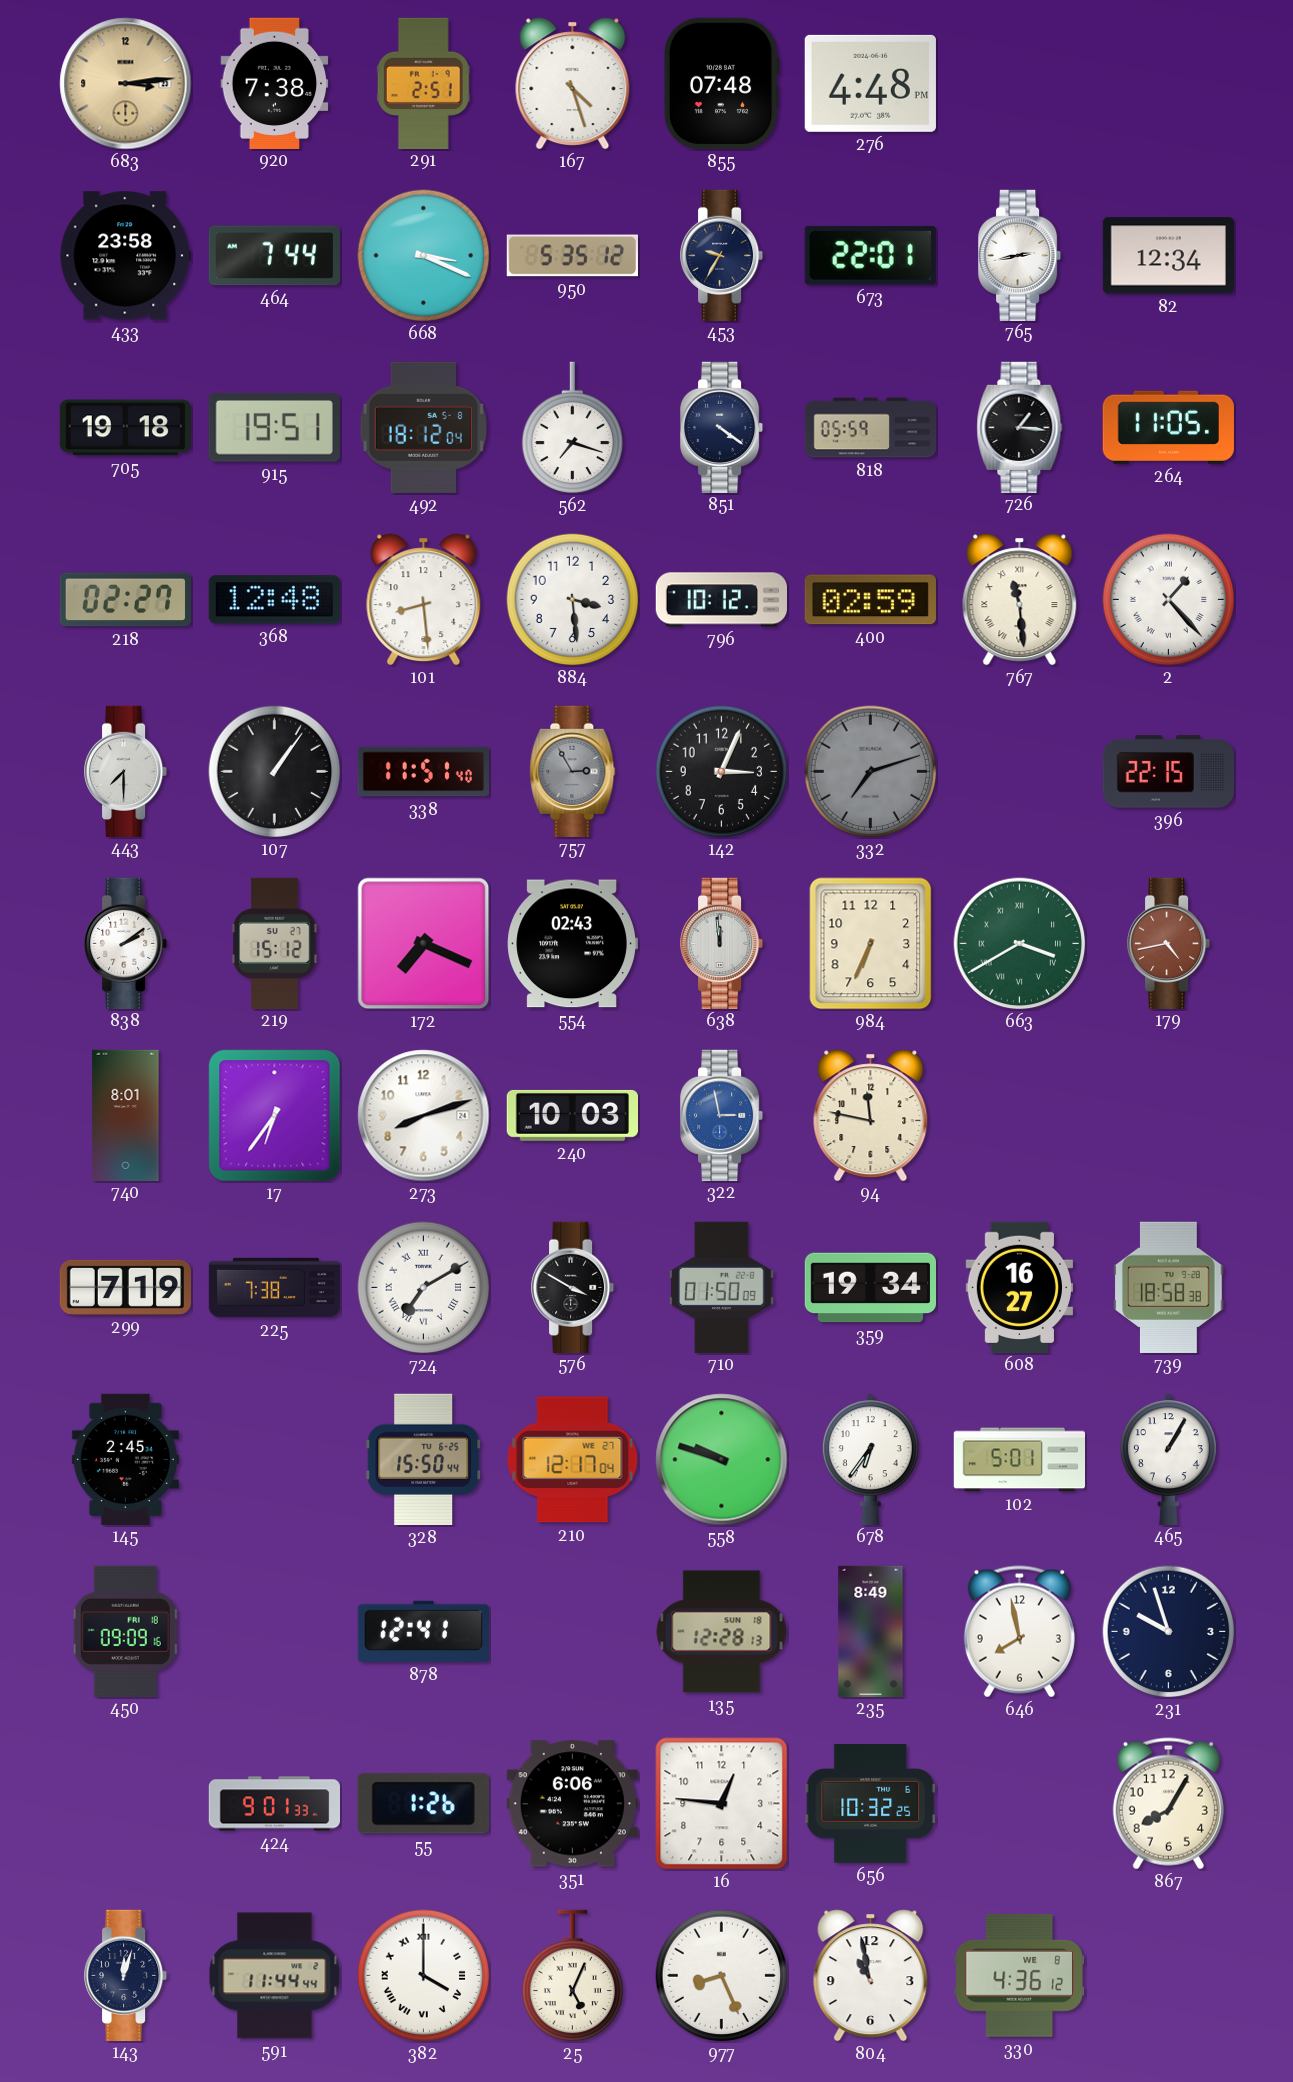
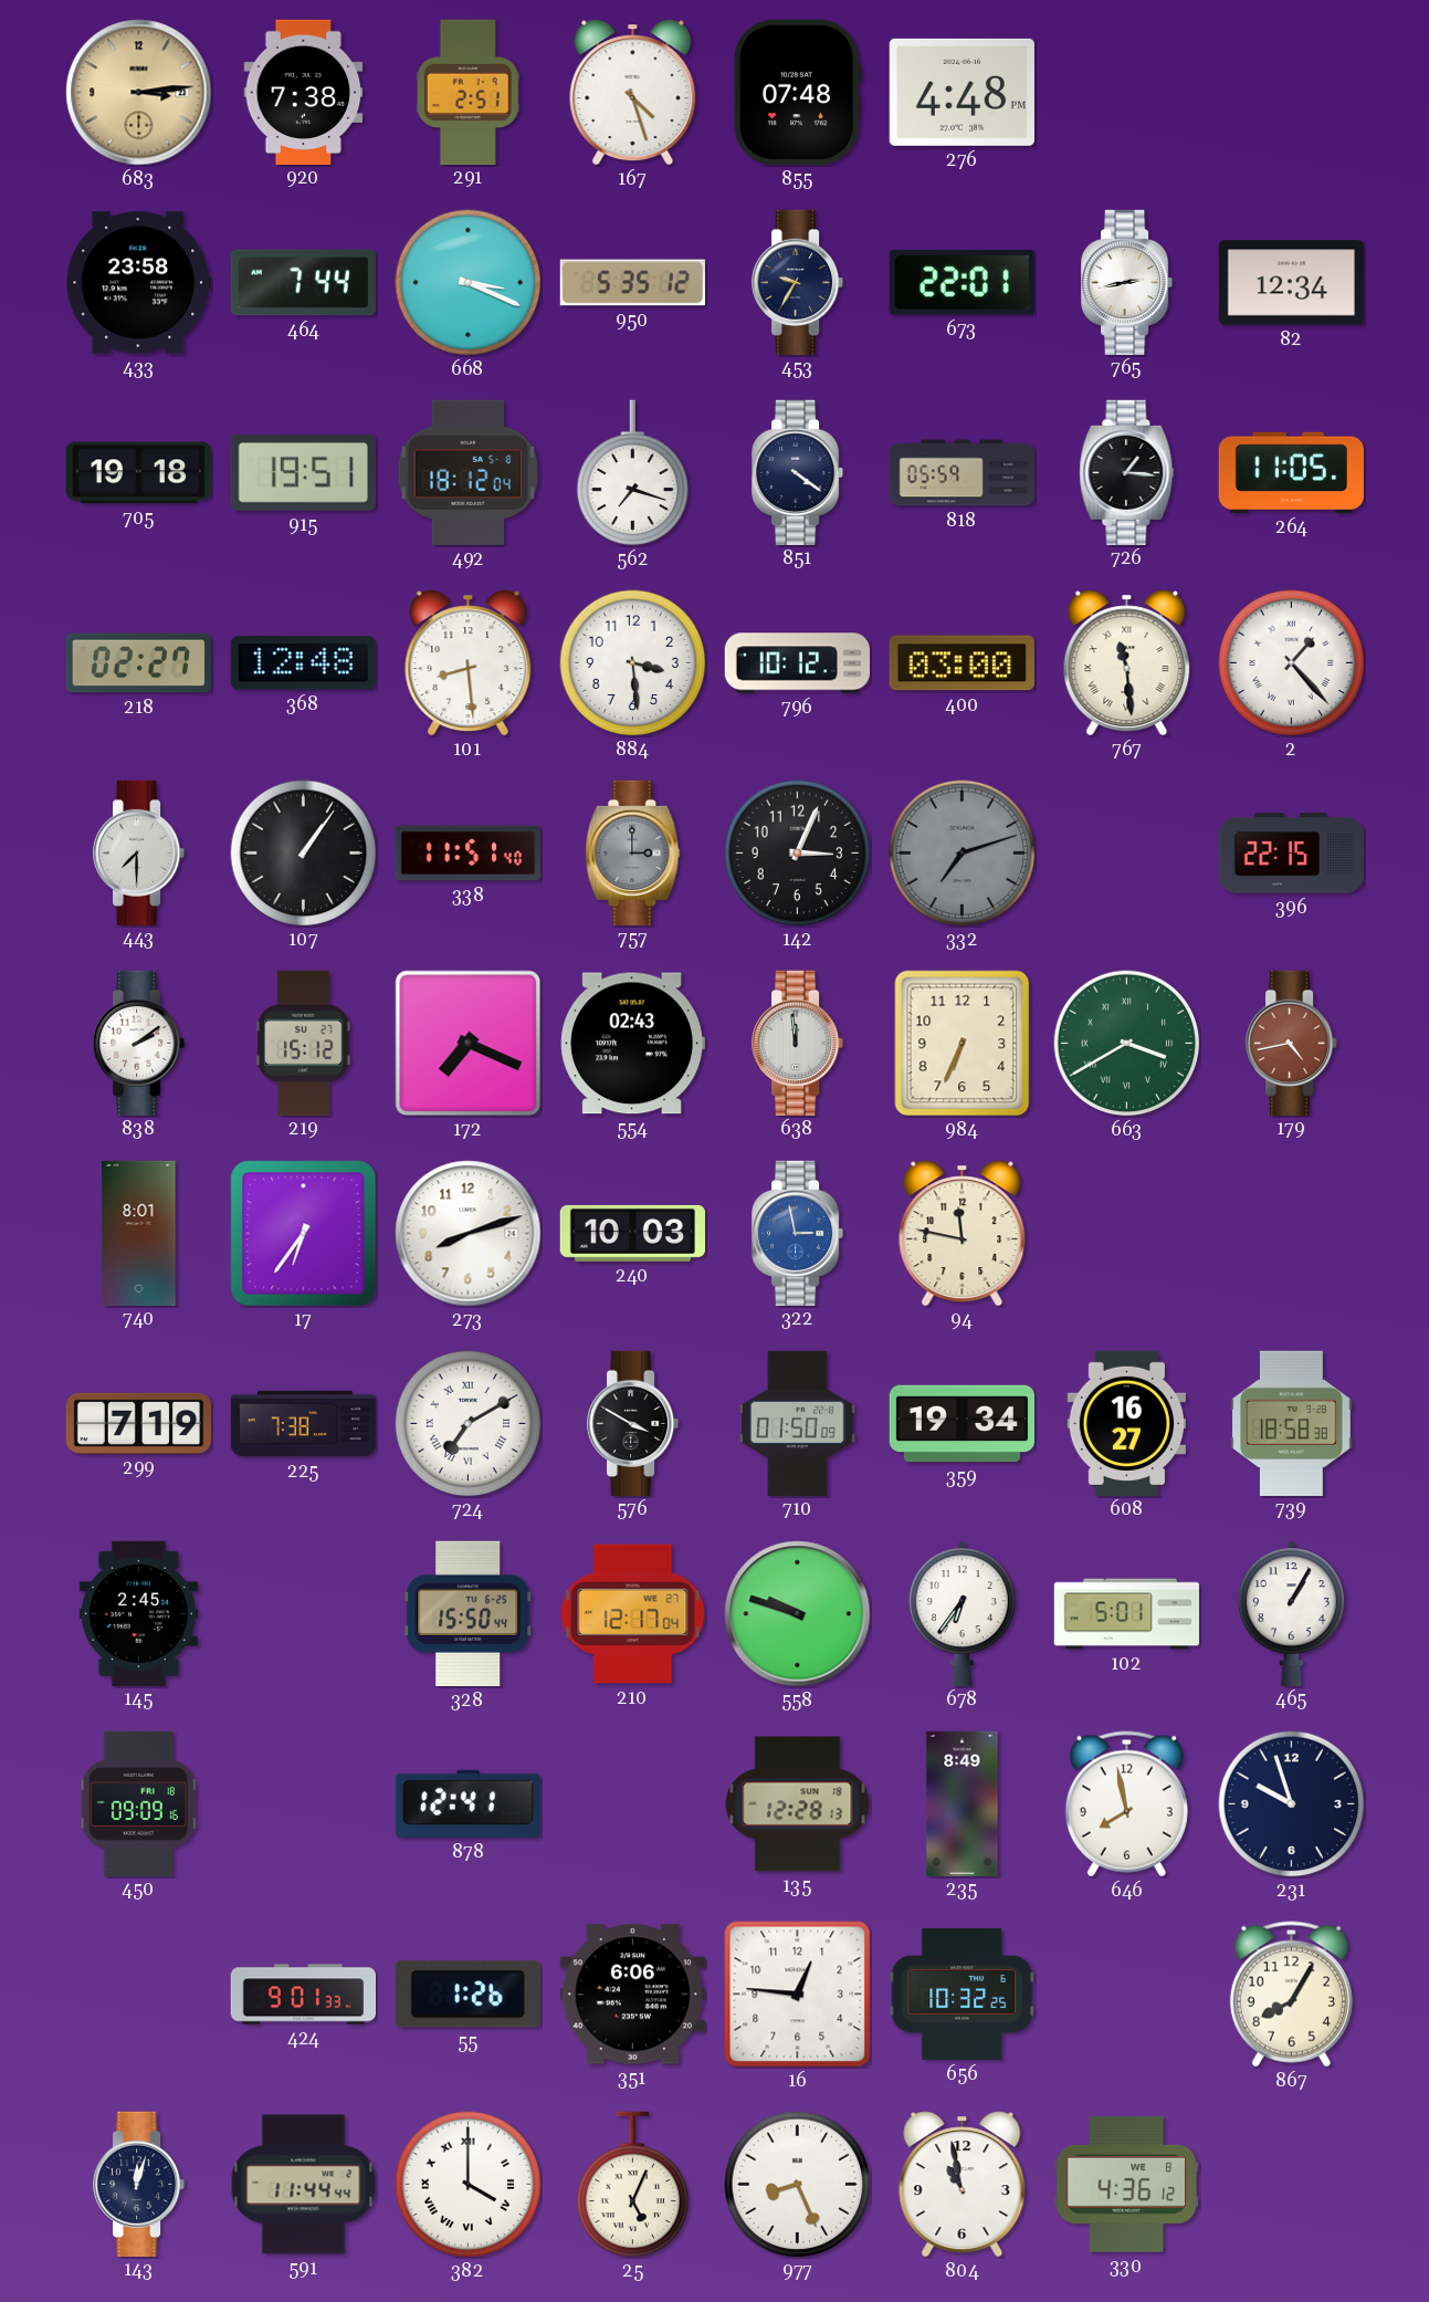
400: 02:59 -> 03:00
757: 2:55 -> 3:00
